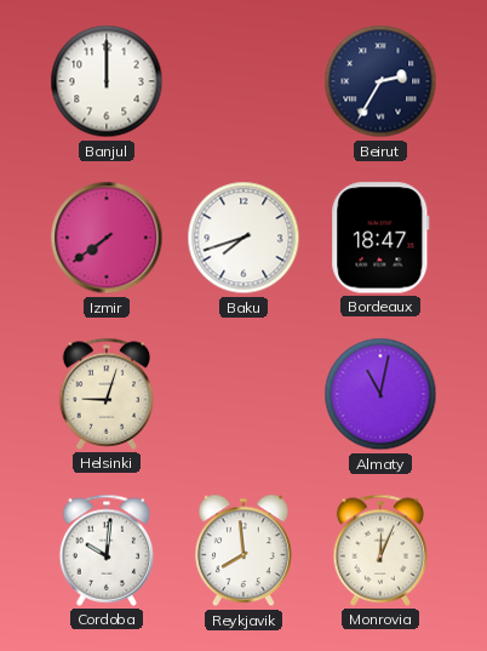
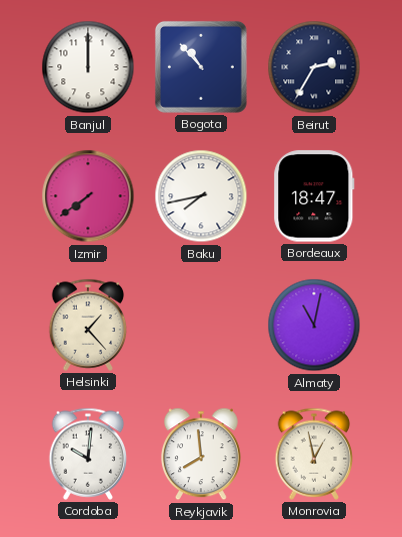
Bogota: none -> 10:53
Baku: 7:42 -> 7:43
Helsinki: 9:03 -> 1:23
Monrovia: 12:04 -> 12:58
